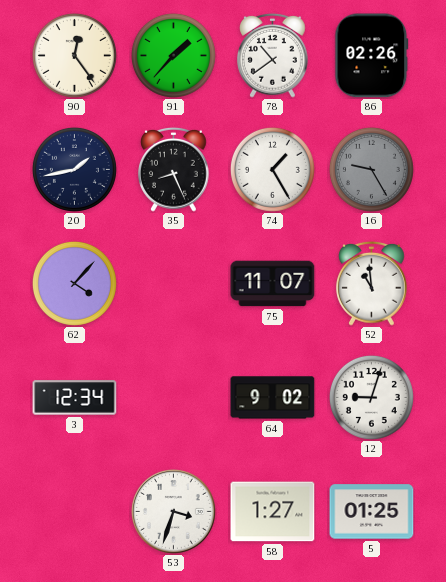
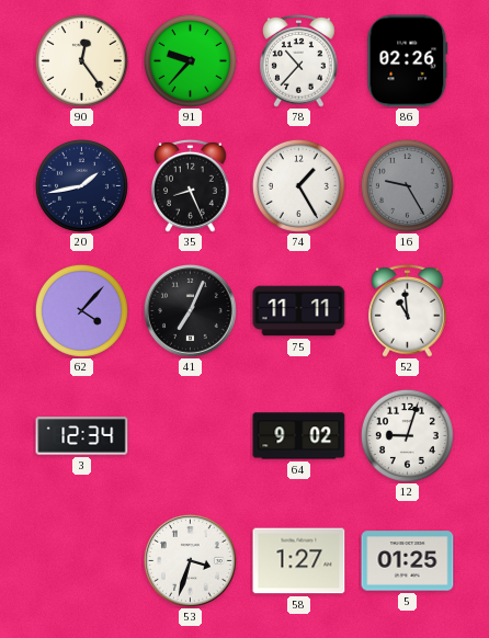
91: 1:37 -> 9:37
78: 10:39 -> 10:37
41: none -> 7:04
75: 11:07 -> 11:11
